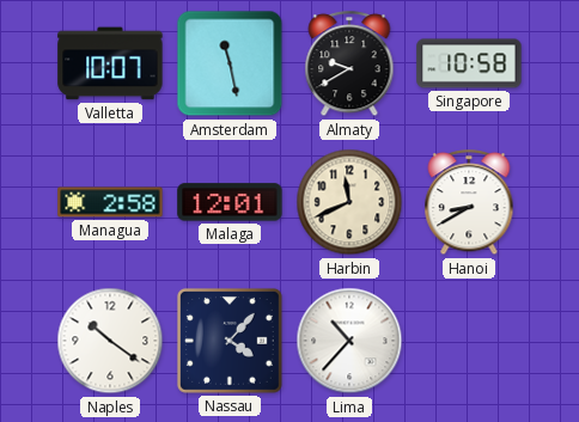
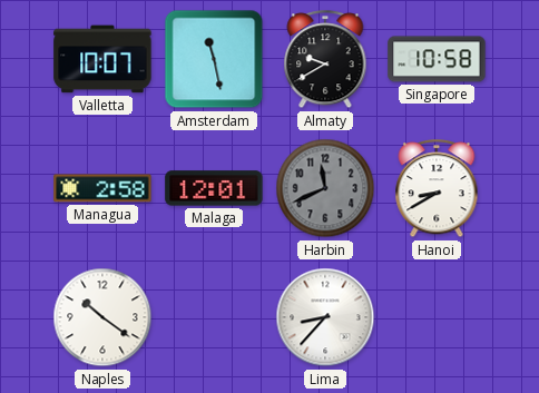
Harbin dial: cream -> grey
Nassau: 4:07 -> none
Lima: 10:37 -> 8:37
